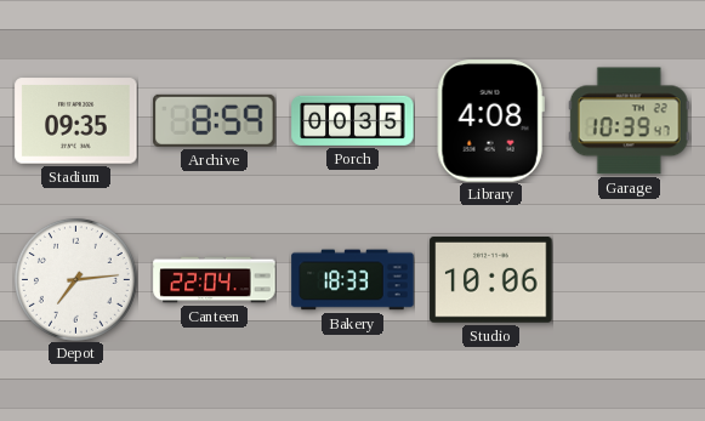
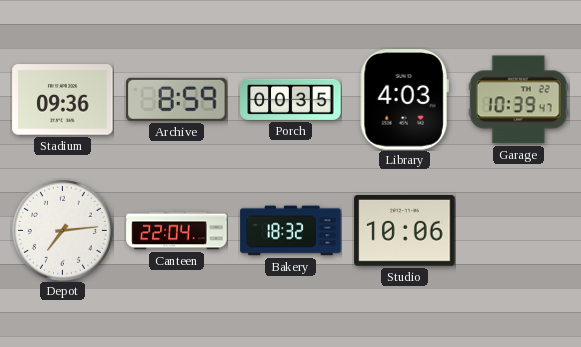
Stadium: 09:35 -> 09:36
Library: 4:08 -> 4:03
Bakery: 18:33 -> 18:32
